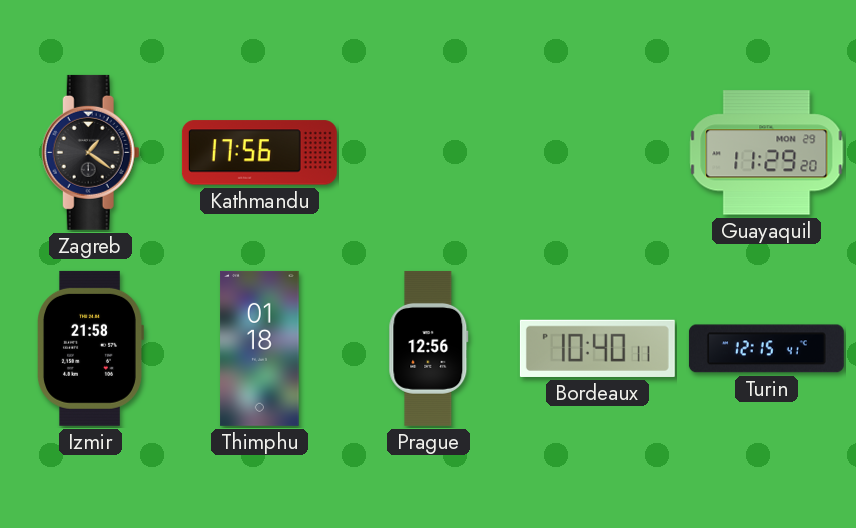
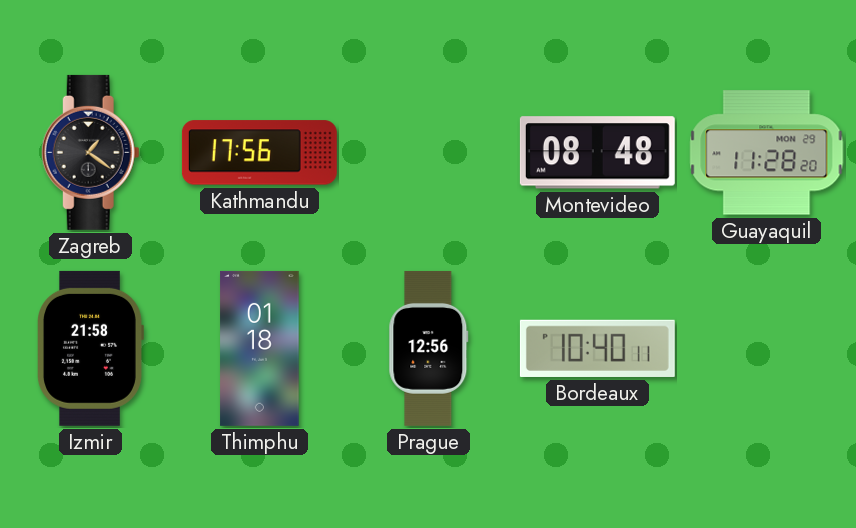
Montevideo: none -> 08:48
Guayaquil: 11:29 -> 11:28
Turin: 12:15 -> none
